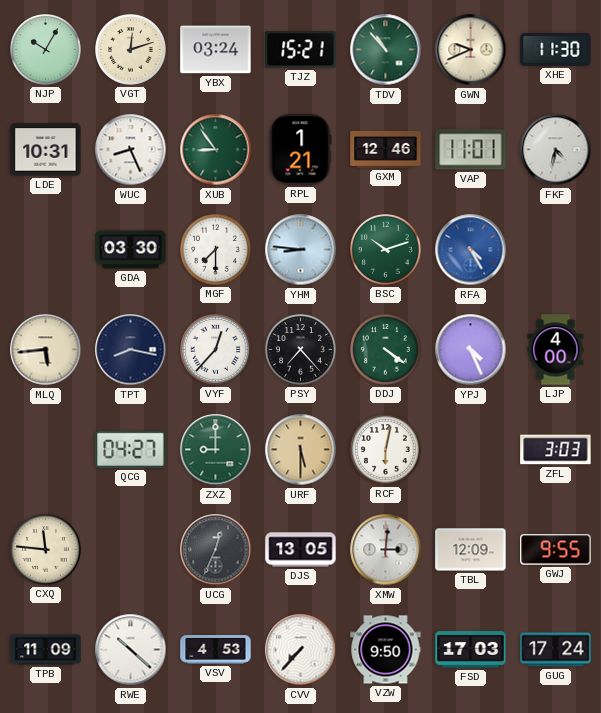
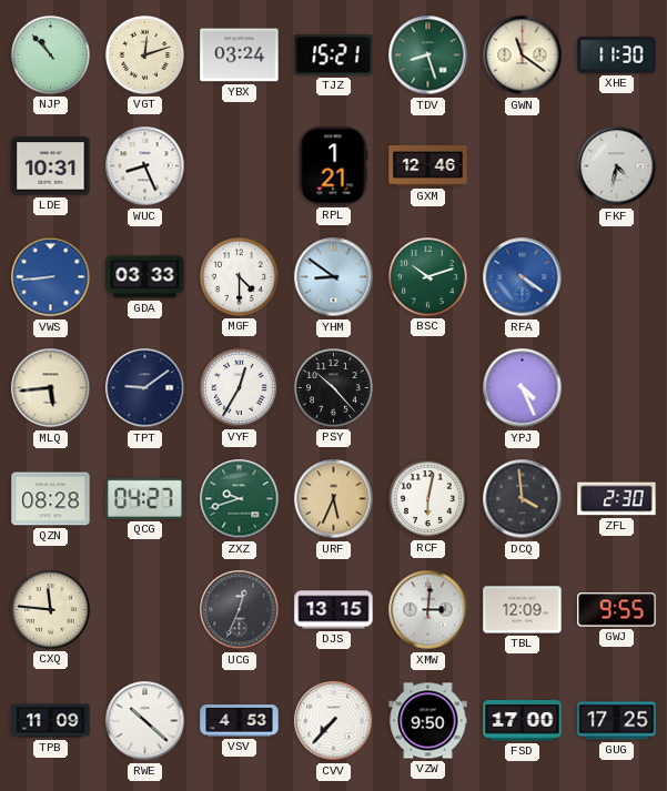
NJP: 10:05 -> 10:53
TDV: 10:53 -> 8:27
GWN: 9:41 -> 11:21
XUB: 8:54 -> none
VAP: 11:01 -> none
VWS: none -> 8:44
GDA: 03:30 -> 03:33
MGF: 7:30 -> 4:30
YHM: 8:46 -> 8:51
RFA: 4:25 -> 4:21
TPT: 8:17 -> 9:09
VYF: 12:37 -> 12:35
PSY: 7:23 -> 10:23
DDJ: 4:21 -> none
LJP: 4:00 -> none
QZN: none -> 08:28
ZXZ: 9:00 -> 9:42
URF: 5:30 -> 5:34
DCQ: none -> 3:59
ZFL: 3:03 -> 2:30
DJS: 13:05 -> 13:15
FSD: 17:03 -> 17:00
GUG: 17:24 -> 17:25
